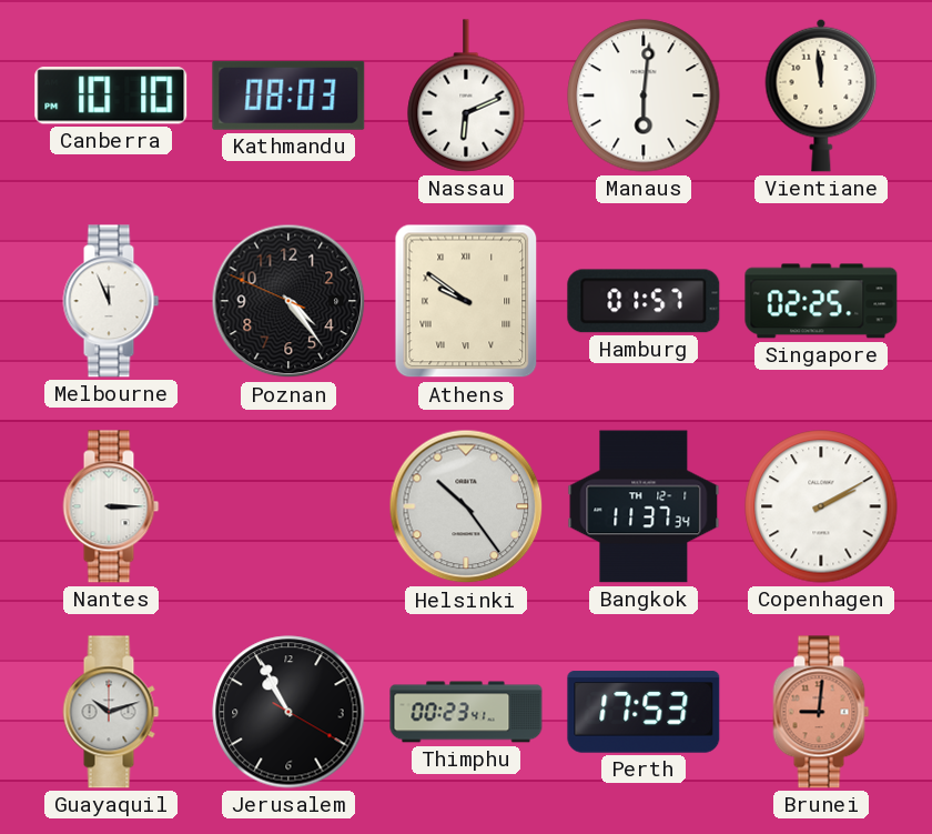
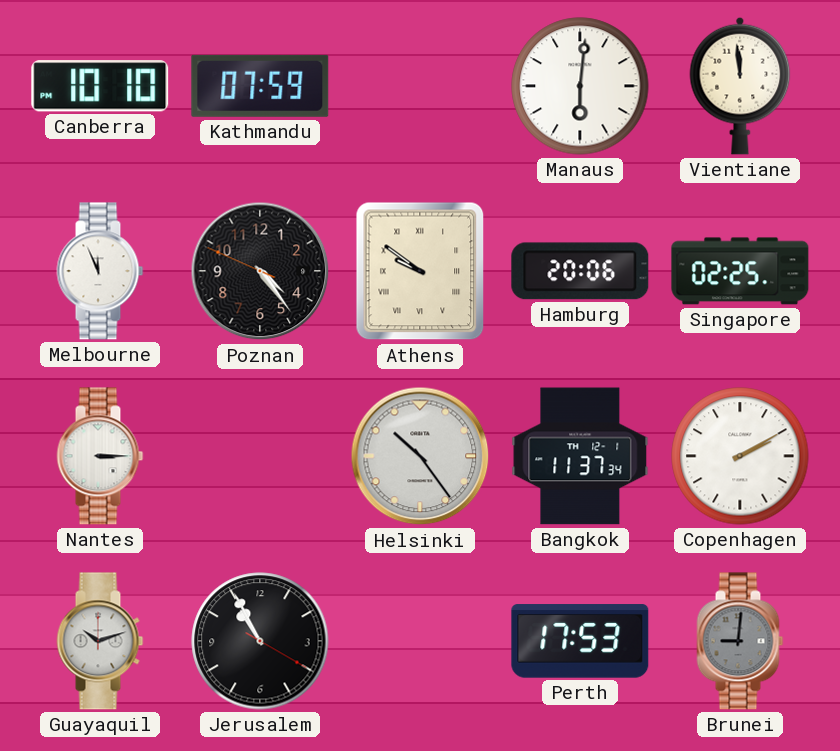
Kathmandu: 08:03 -> 07:59
Nassau: 6:11 -> none
Hamburg: 01:57 -> 20:06
Thimphu: 00:23 -> none
Brunei dial: salmon -> grey
